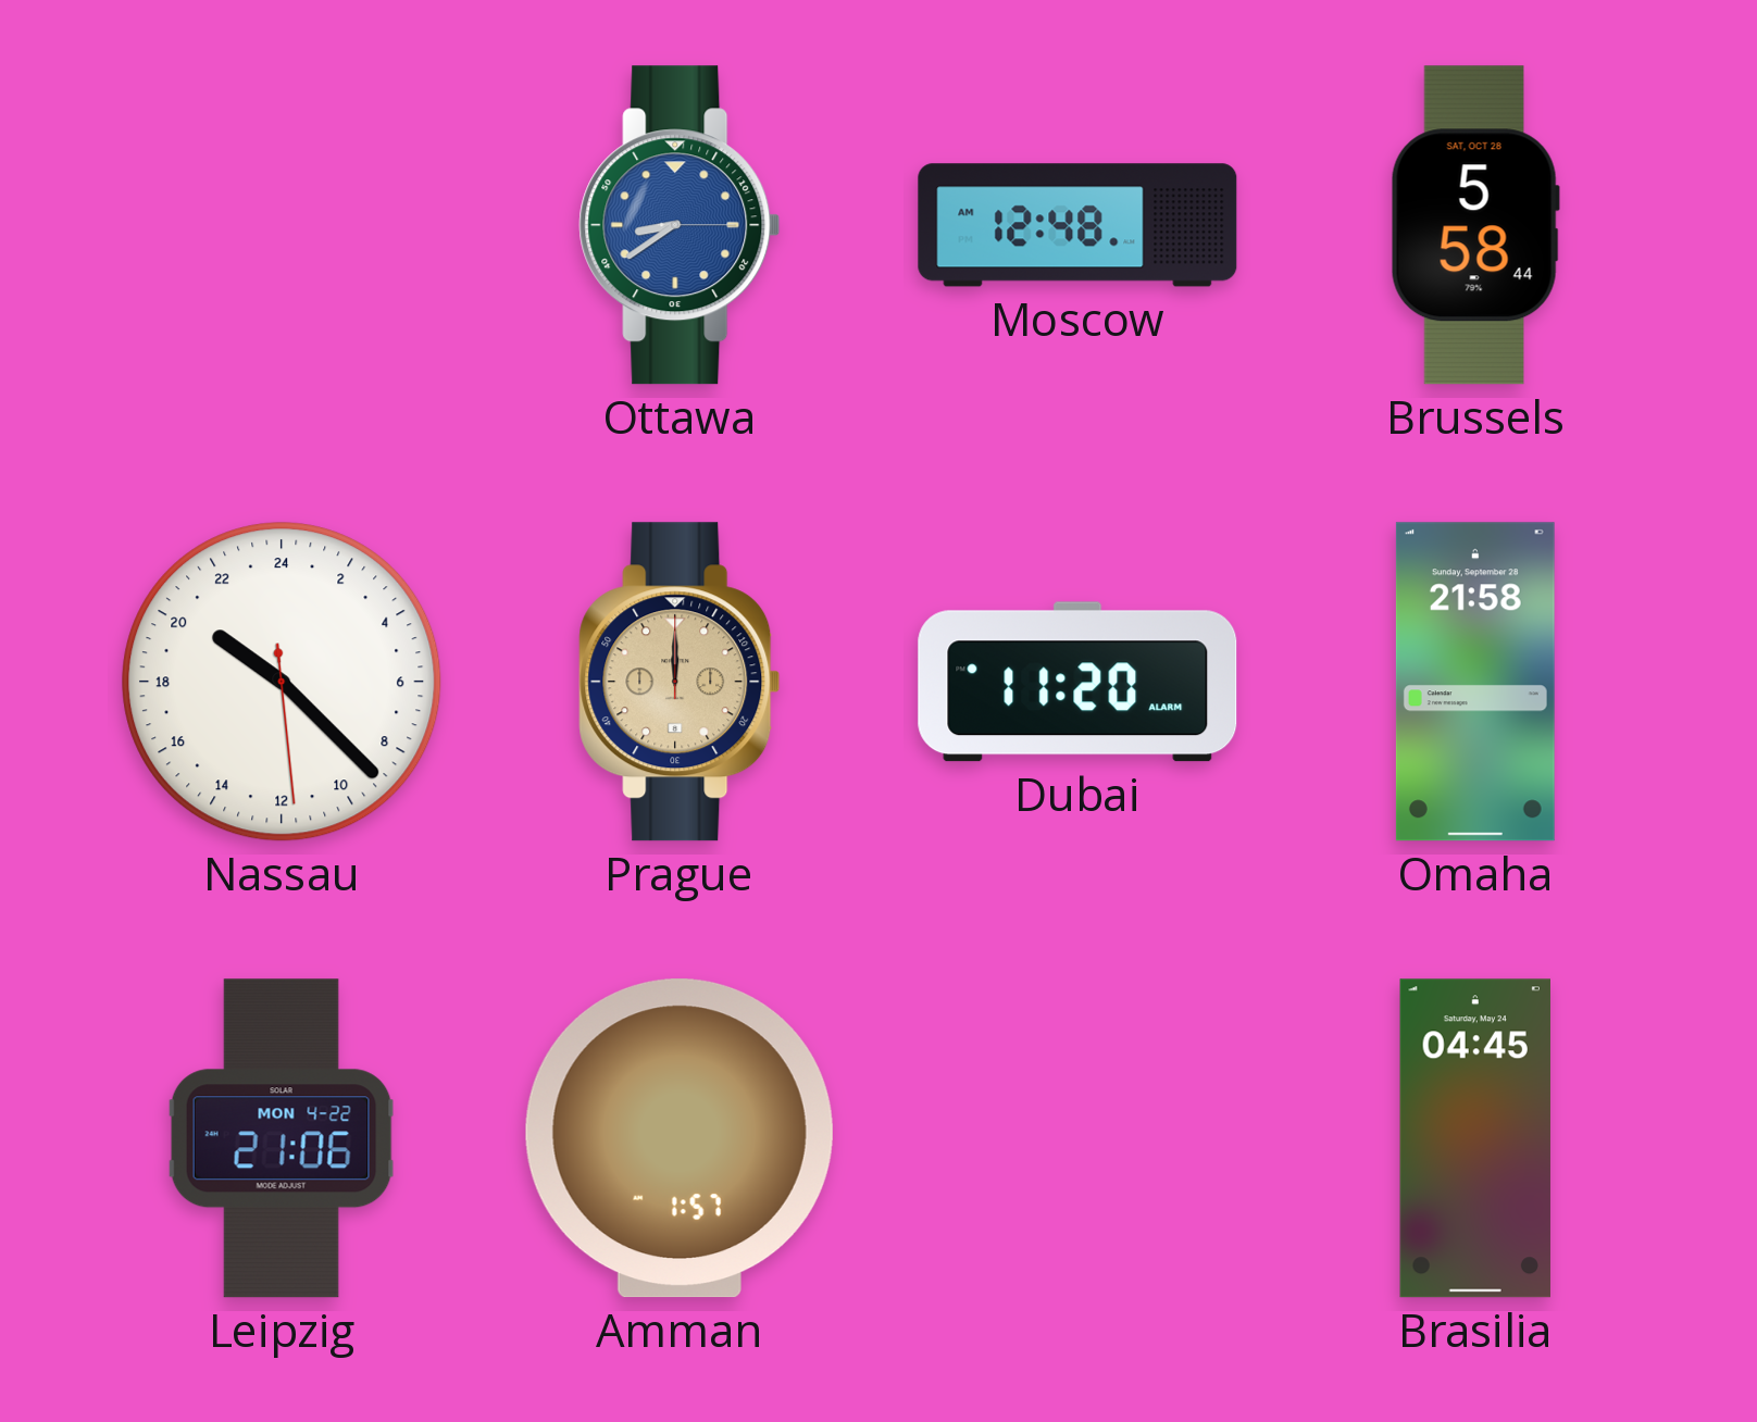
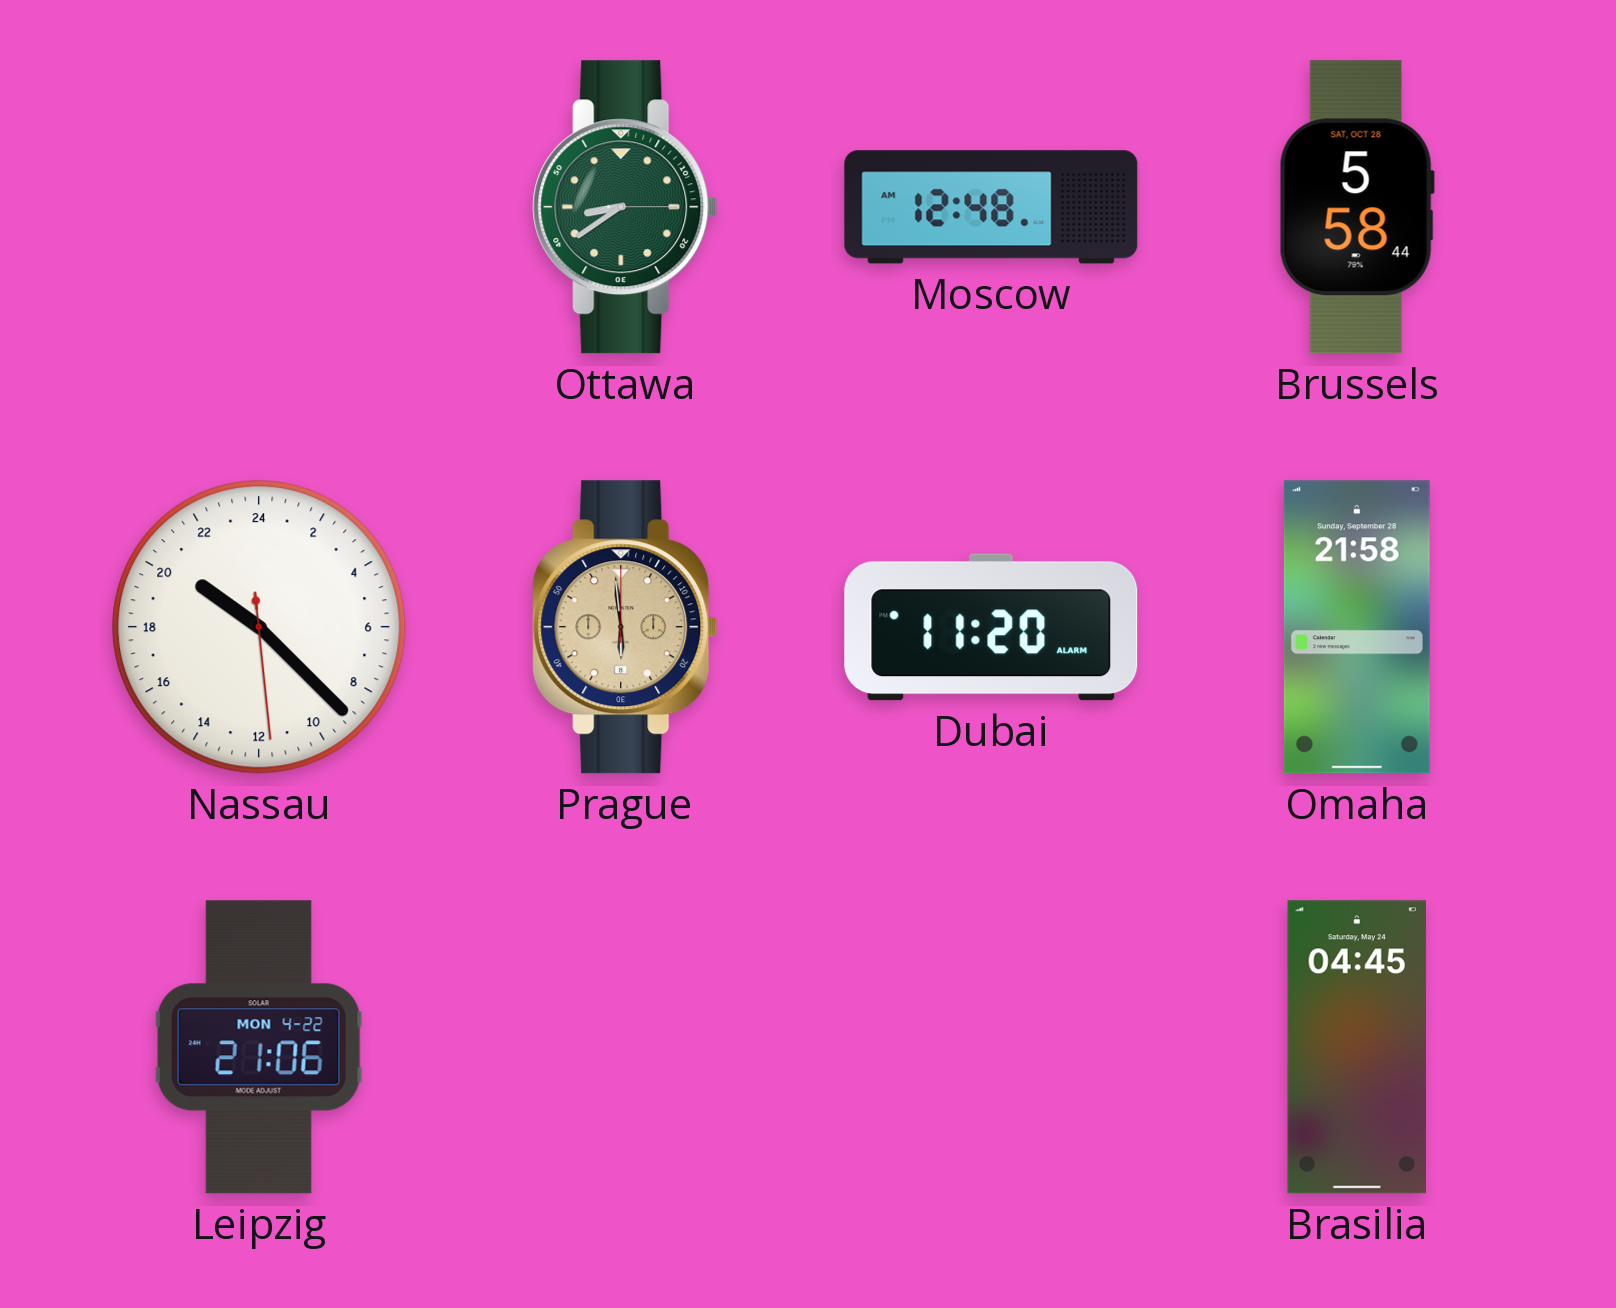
Ottawa dial: blue -> green
Prague: 12:00 -> 5:59
Amman: 1:57 -> none
